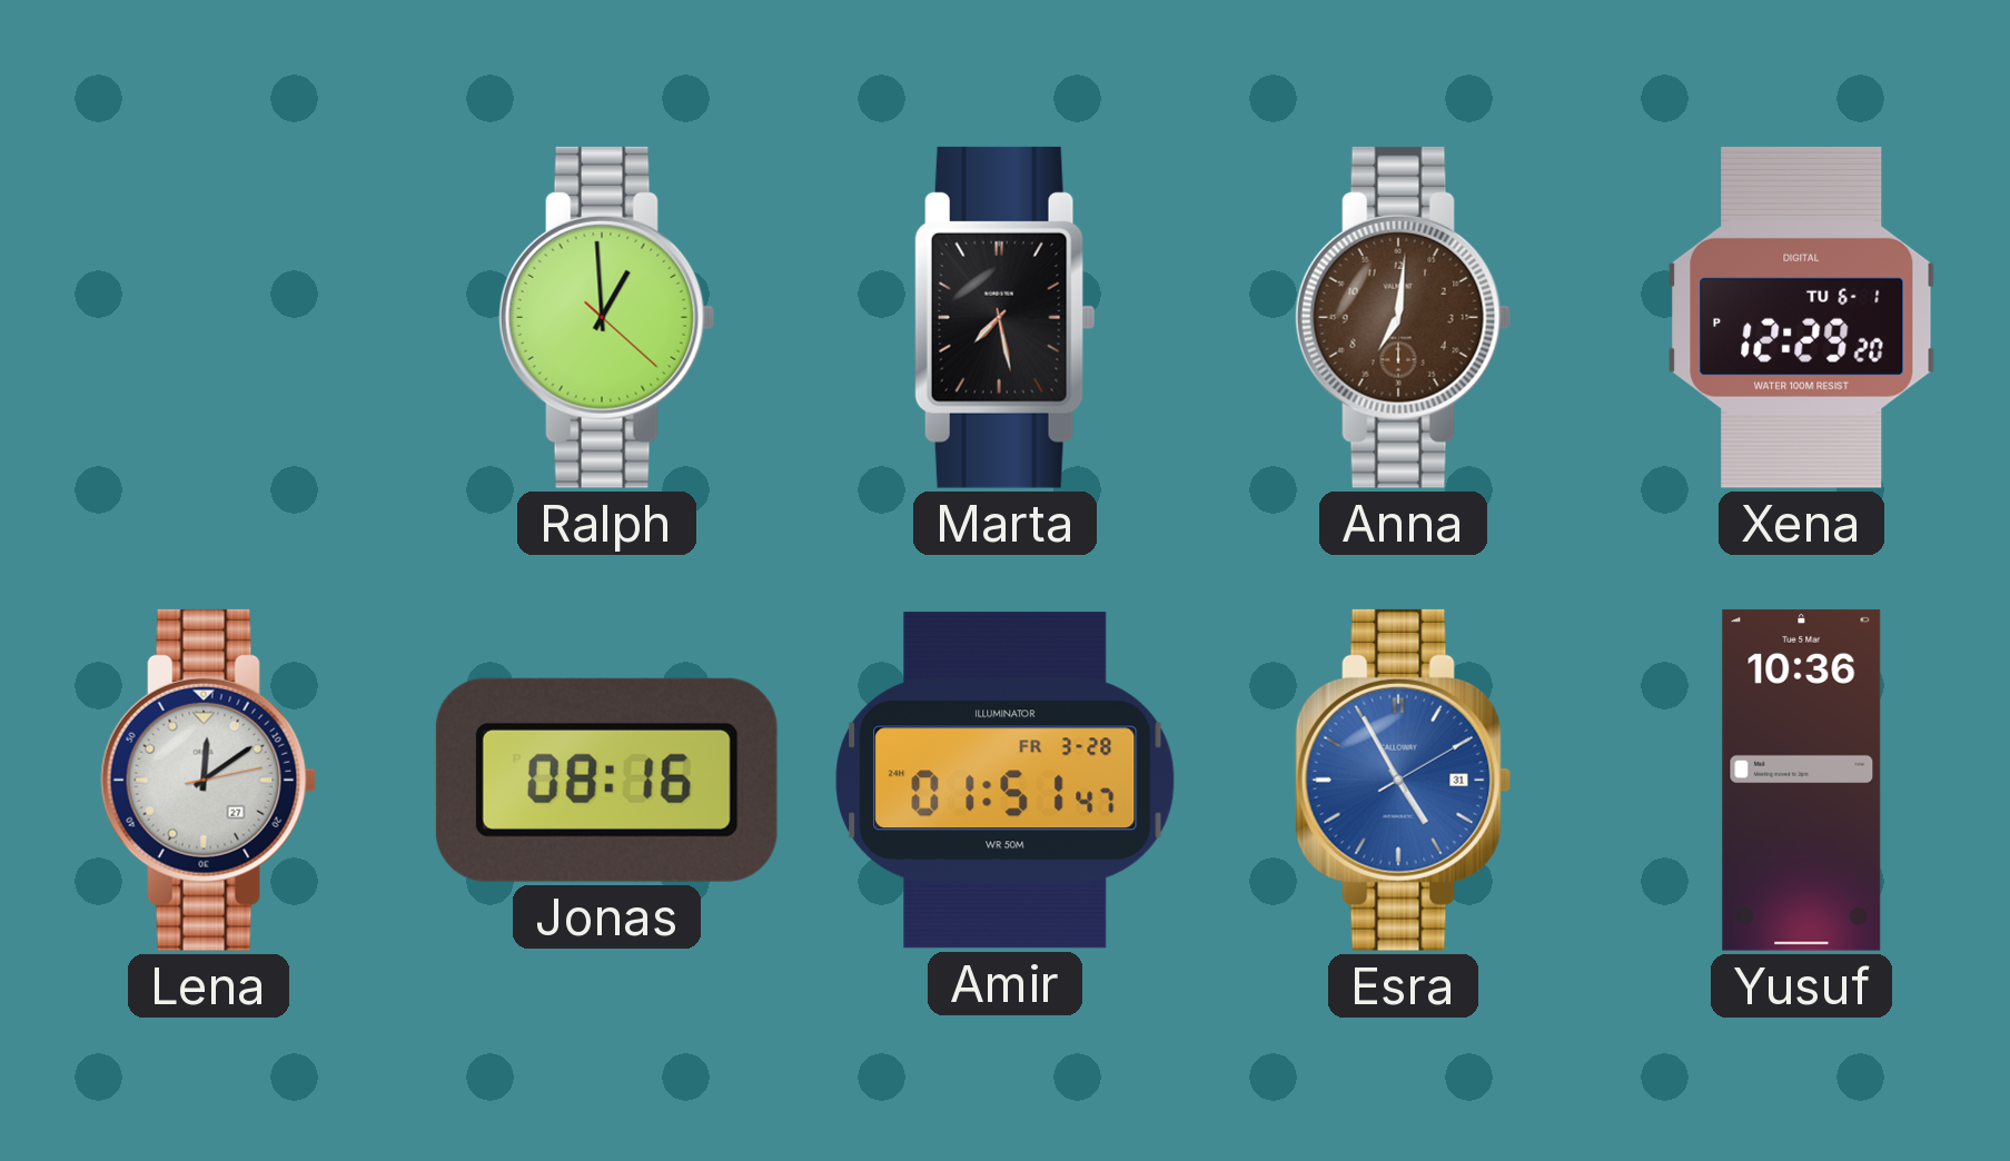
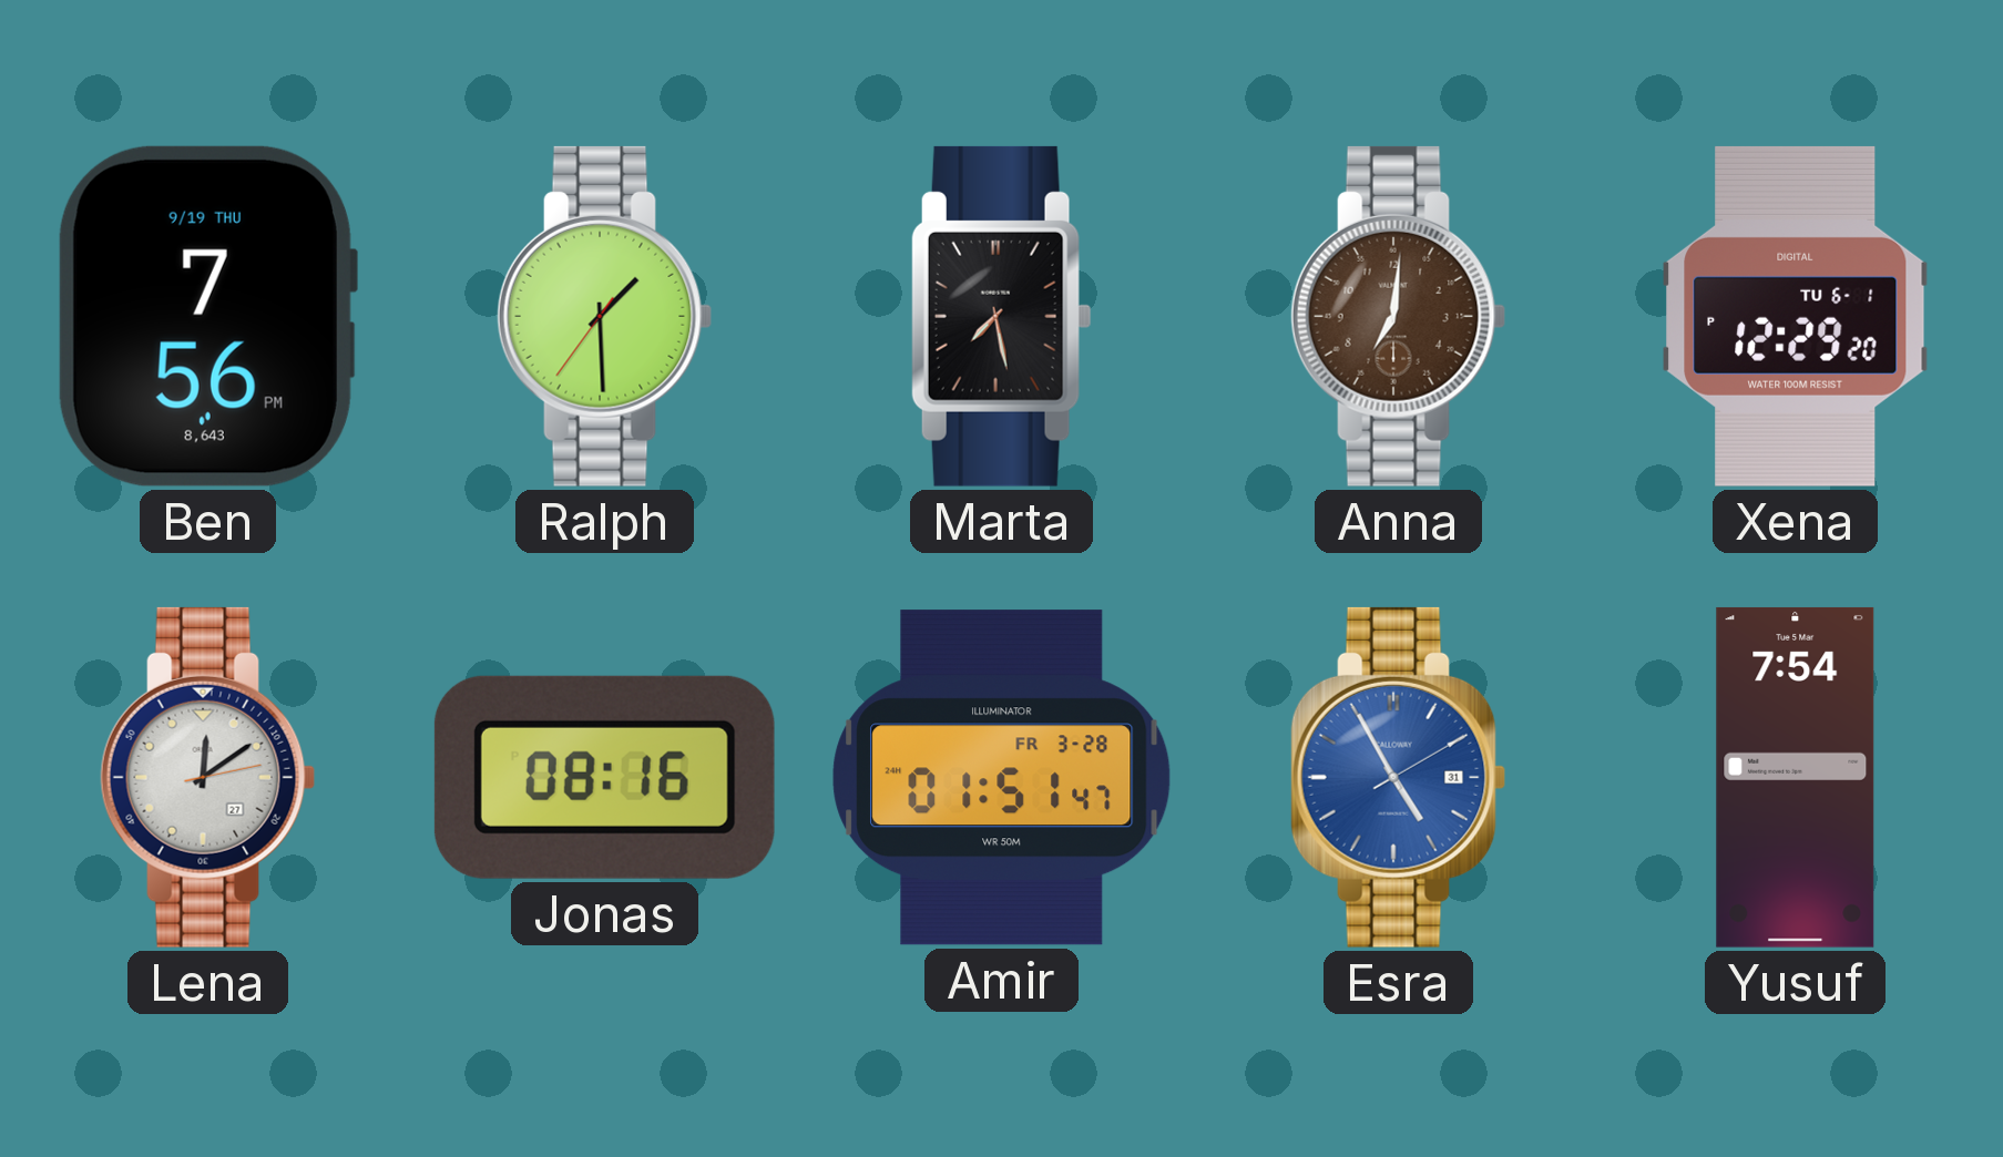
Ben: none -> 7:56
Ralph: 12:59 -> 1:29
Yusuf: 10:36 -> 7:54
